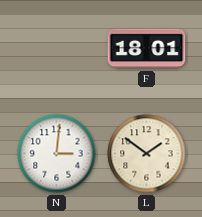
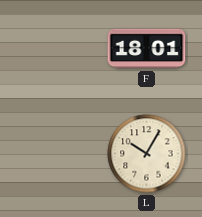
N: 3:01 -> none
L: 1:51 -> 10:05
